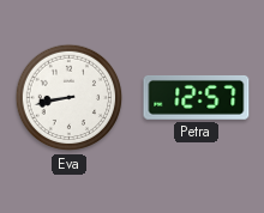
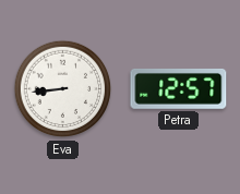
Eva: 8:43 -> 8:44
